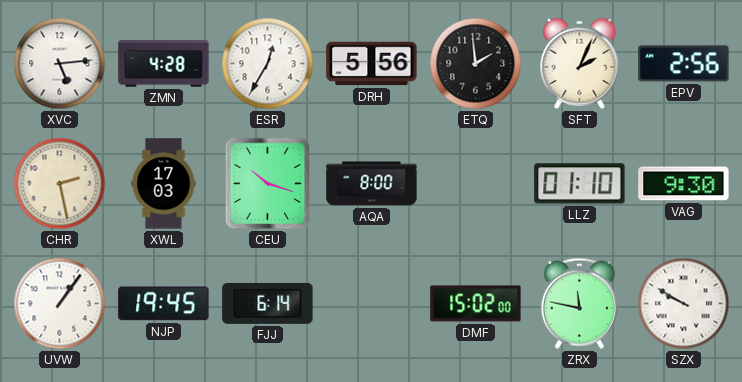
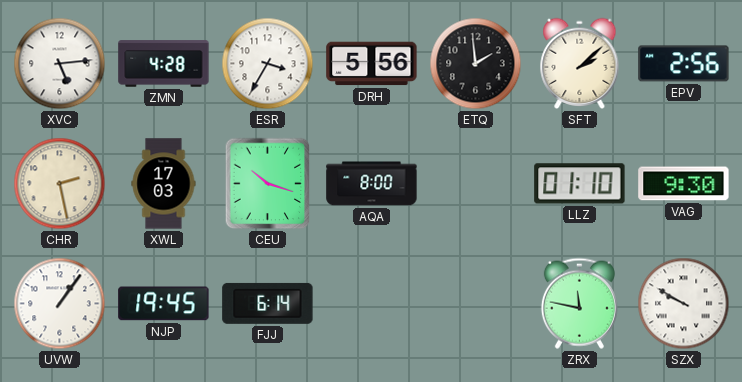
ESR: 12:35 -> 3:35
SFT: 2:04 -> 2:08
DMF: 15:02 -> none
